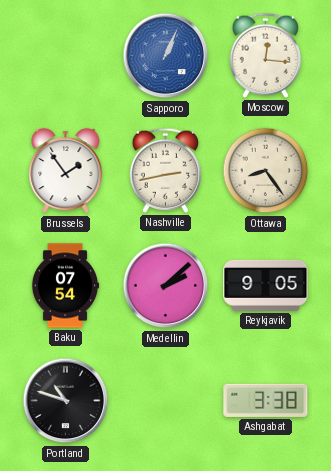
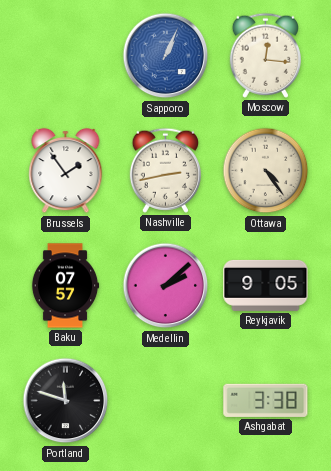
Ottawa: 8:24 -> 4:24
Baku: 07:54 -> 07:57
Portland: 10:48 -> 11:48
